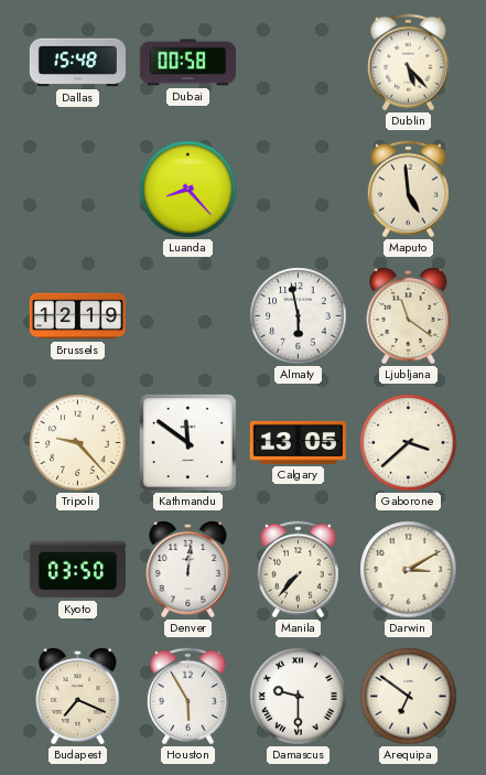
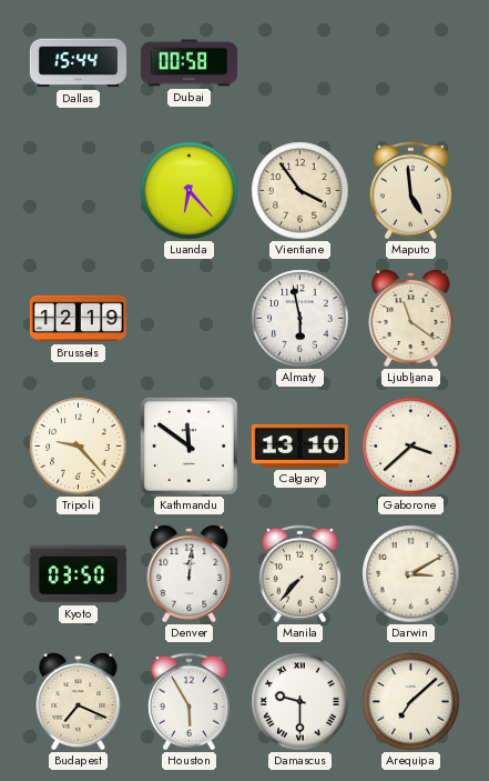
Dallas: 15:48 -> 15:44
Dublin: 5:23 -> none
Luanda: 8:23 -> 6:23
Vientiane: none -> 3:54
Calgary: 13:05 -> 13:10
Arequipa: 6:51 -> 7:08
